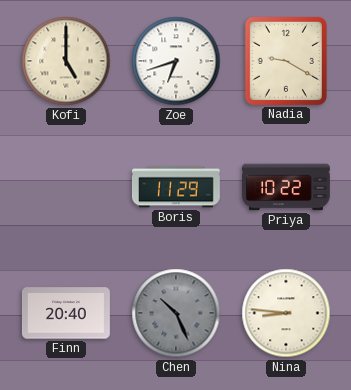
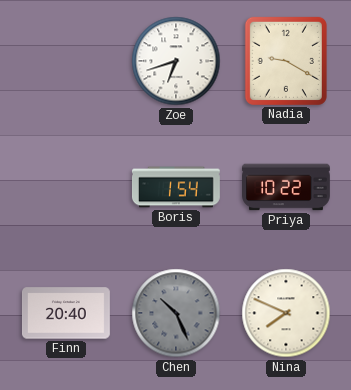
Kofi: 5:00 -> none
Boris: 11:29 -> 1:54
Nina: 8:46 -> 7:49
